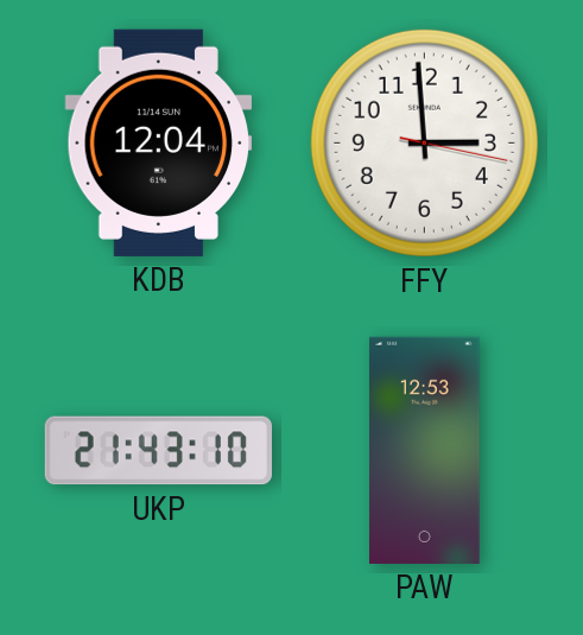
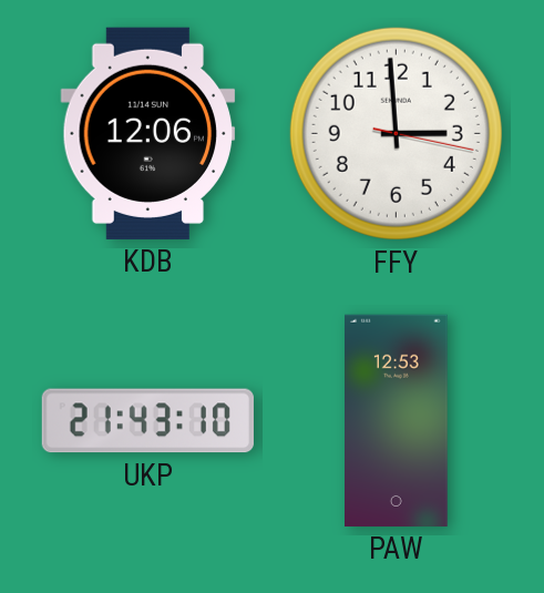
KDB: 12:04 -> 12:06
